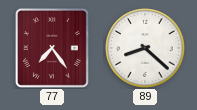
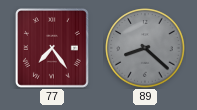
89 dial: white -> grey
